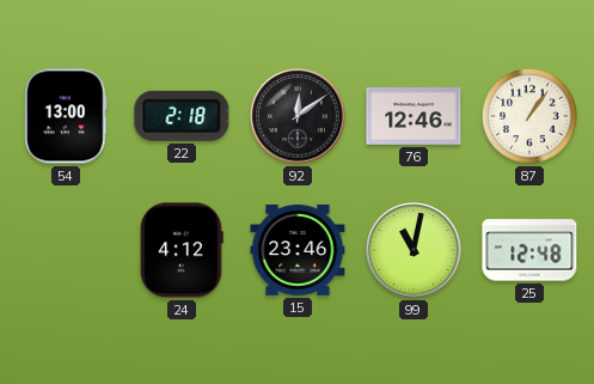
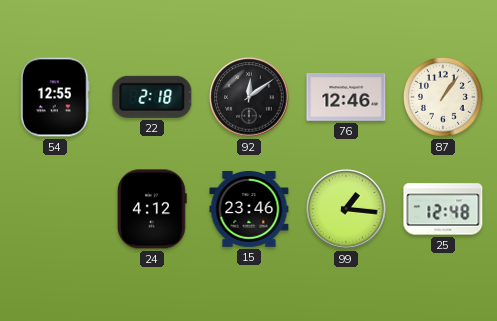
54: 13:00 -> 12:55
99: 11:02 -> 1:16
